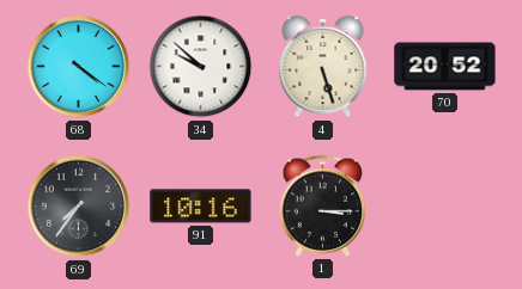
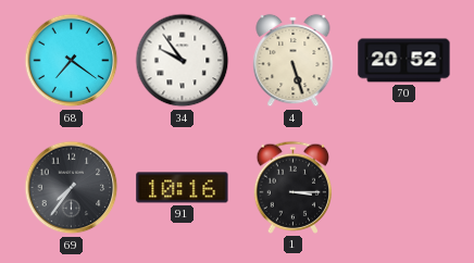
68: 4:21 -> 7:21
34: 9:52 -> 9:54
